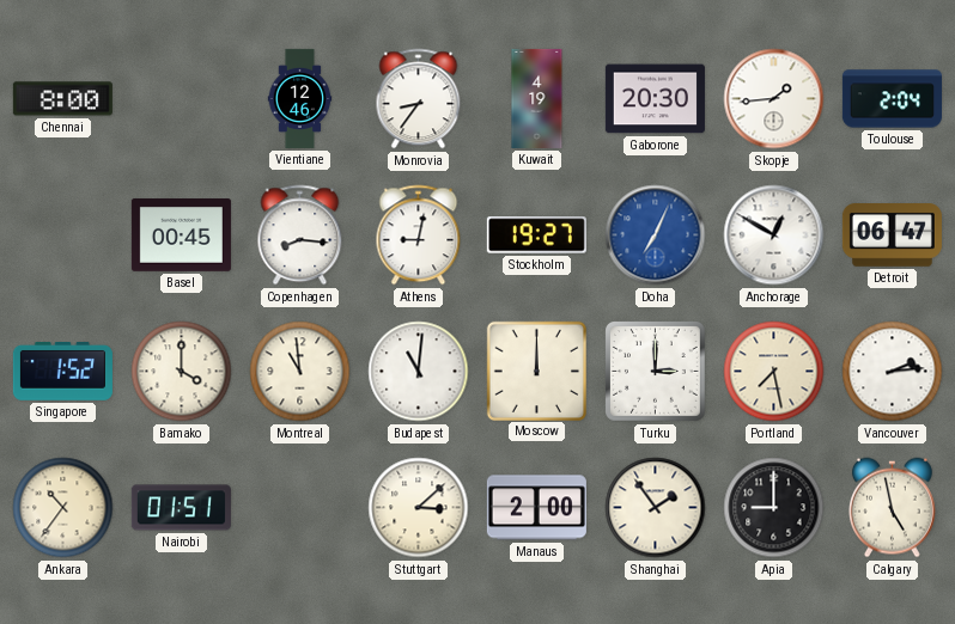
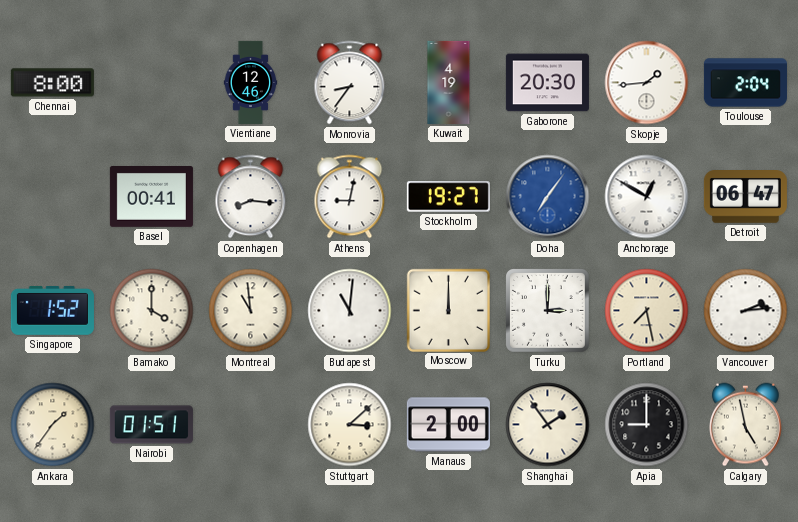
Basel: 00:45 -> 00:41
Doha: 7:04 -> 7:06
Ankara: 10:36 -> 1:36
